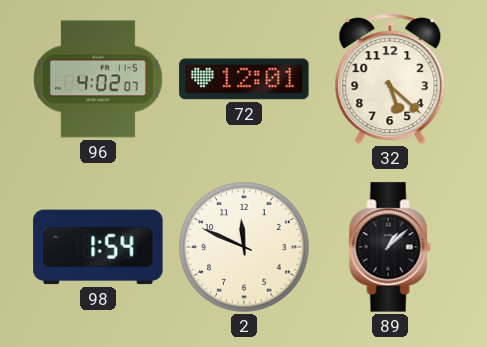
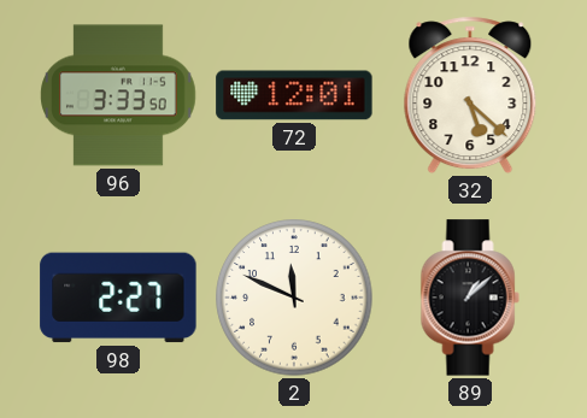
96: 4:02 -> 3:33
98: 1:54 -> 2:27
